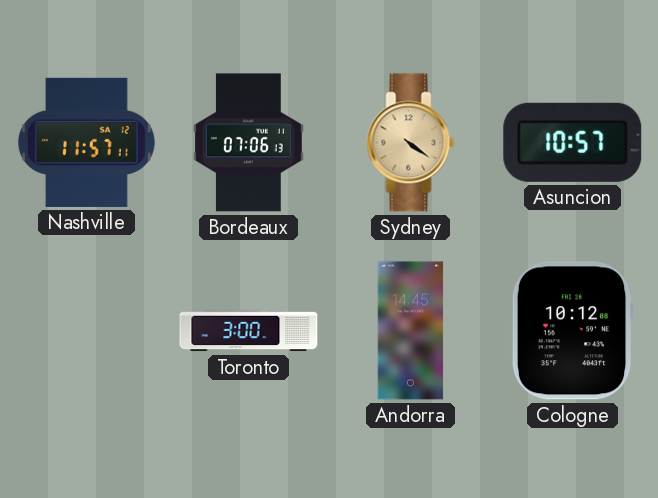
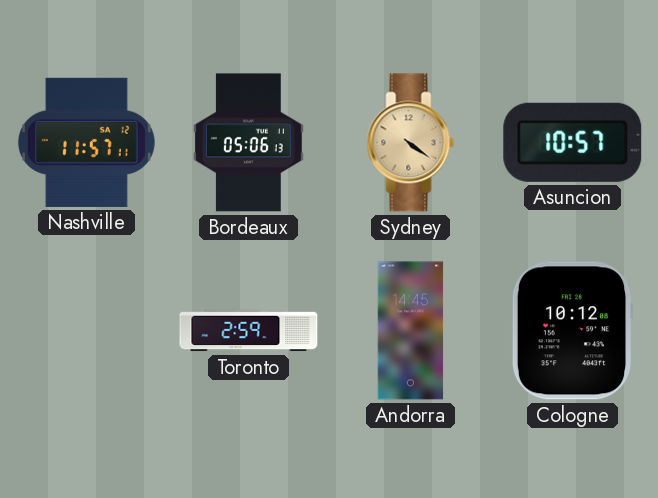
Bordeaux: 07:06 -> 05:06
Toronto: 3:00 -> 2:59
